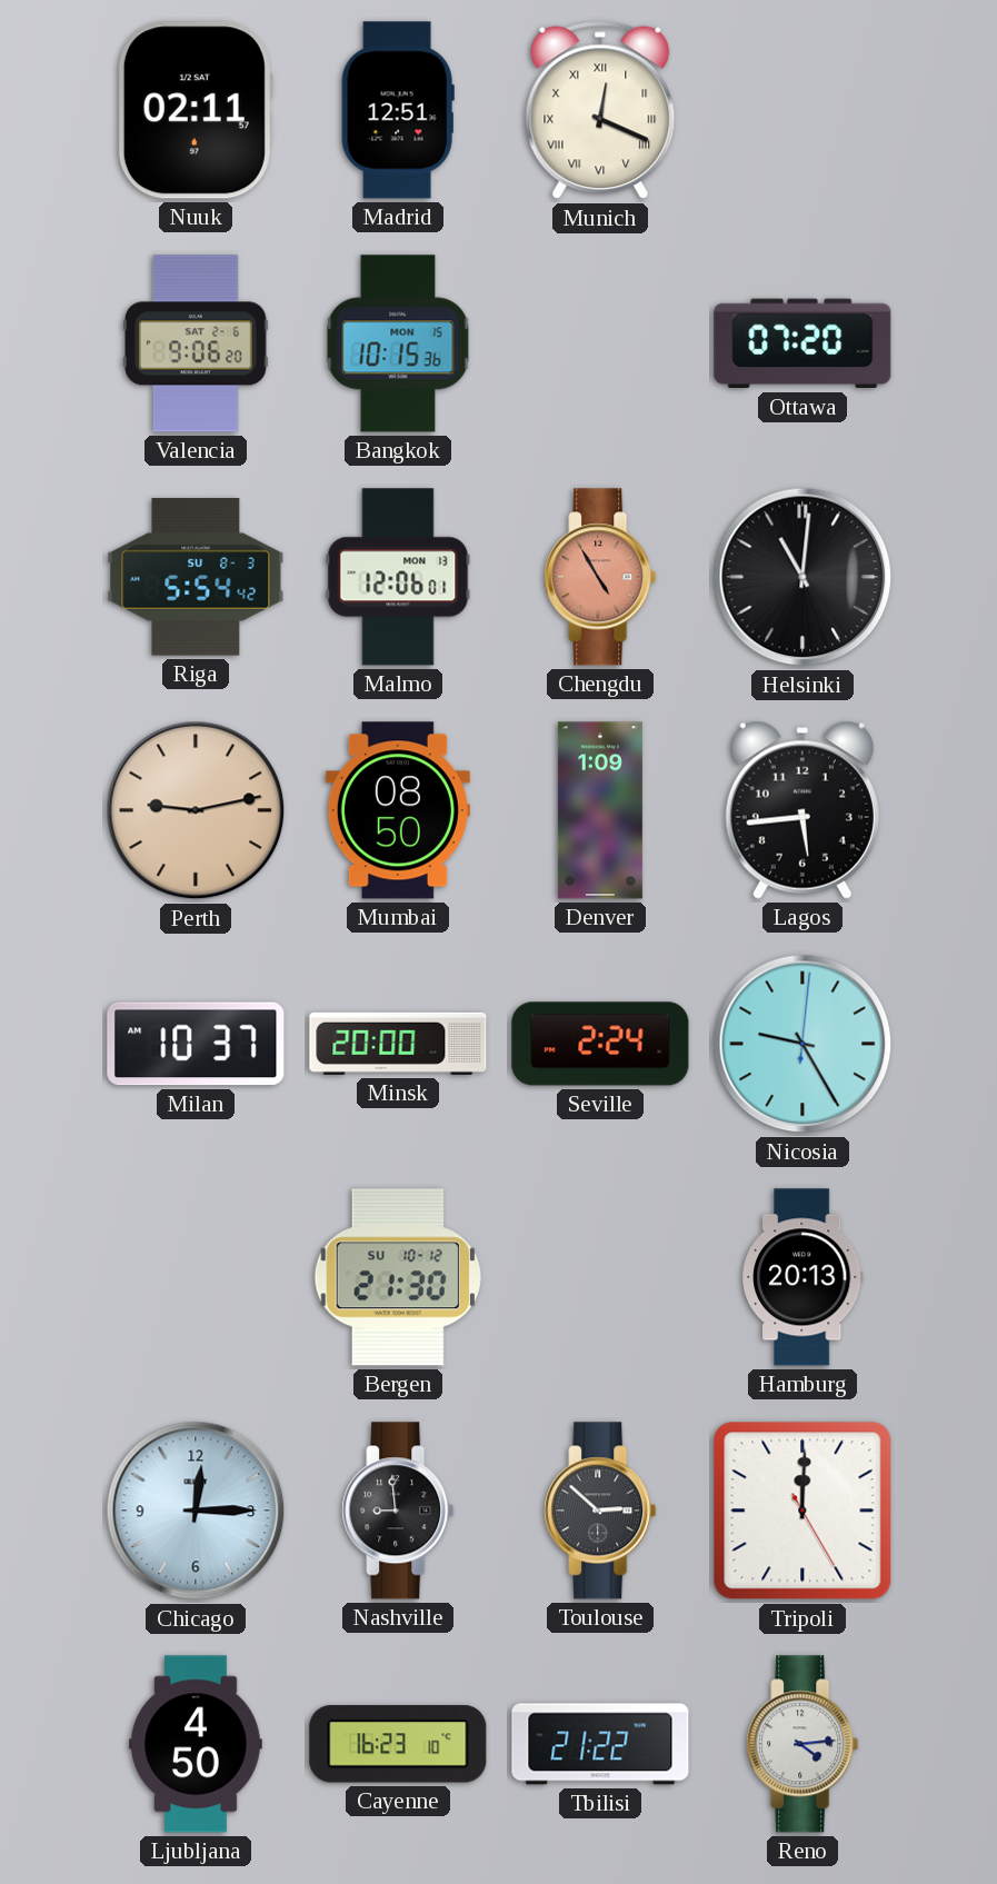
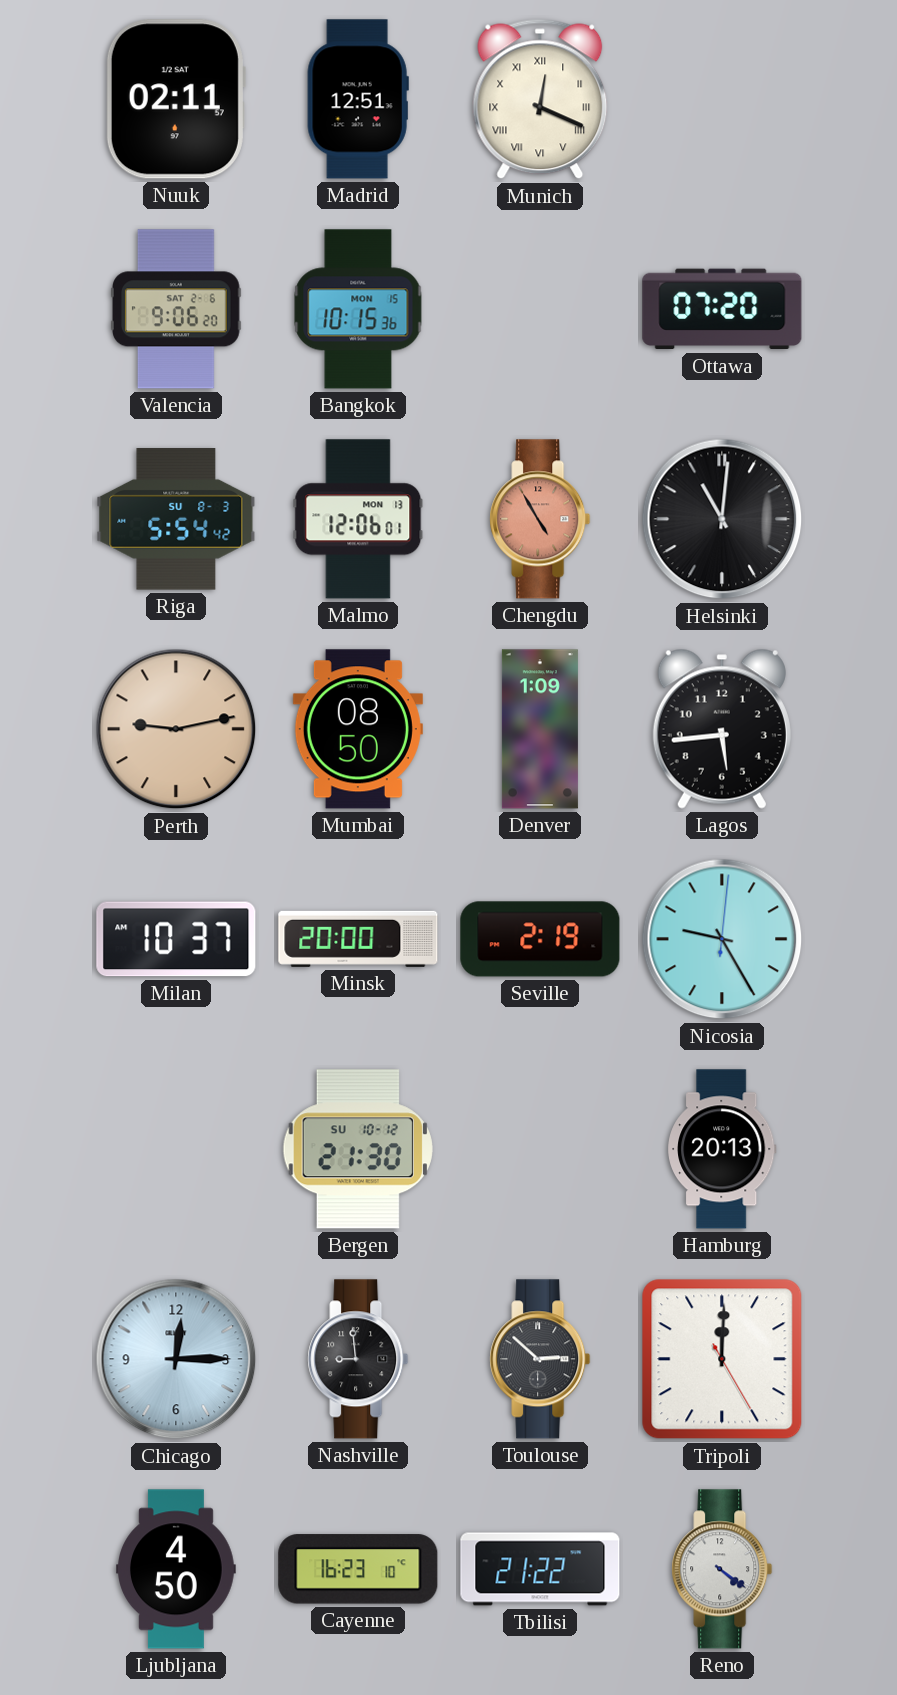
Seville: 2:24 -> 2:19
Reno: 4:14 -> 4:21
